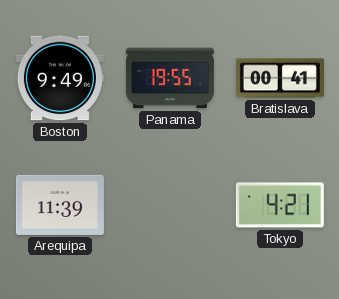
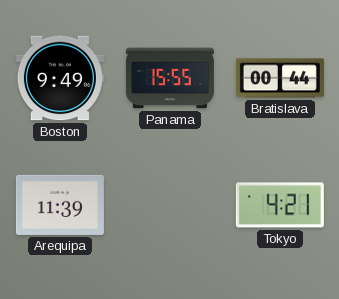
Panama: 19:55 -> 15:55
Bratislava: 00:41 -> 00:44
